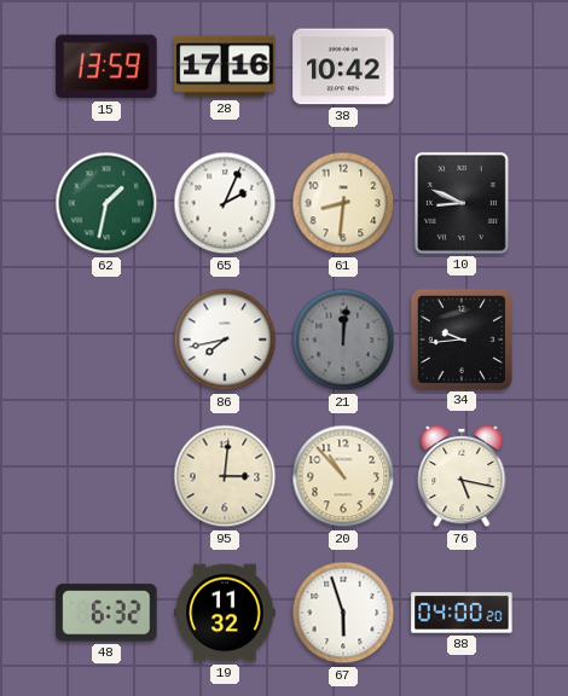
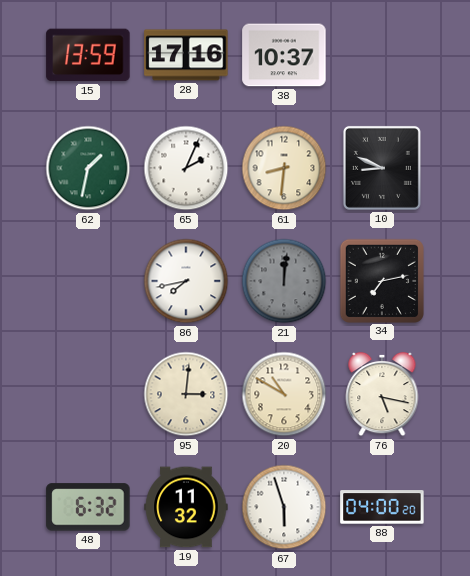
38: 10:42 -> 10:37
34: 9:44 -> 7:13
20: 10:53 -> 10:50
